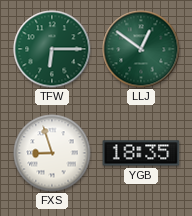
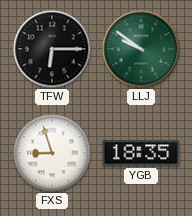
TFW dial: green -> black
LLJ: 12:51 -> 9:51
